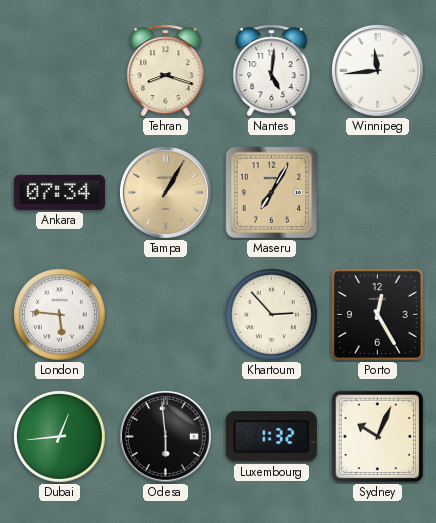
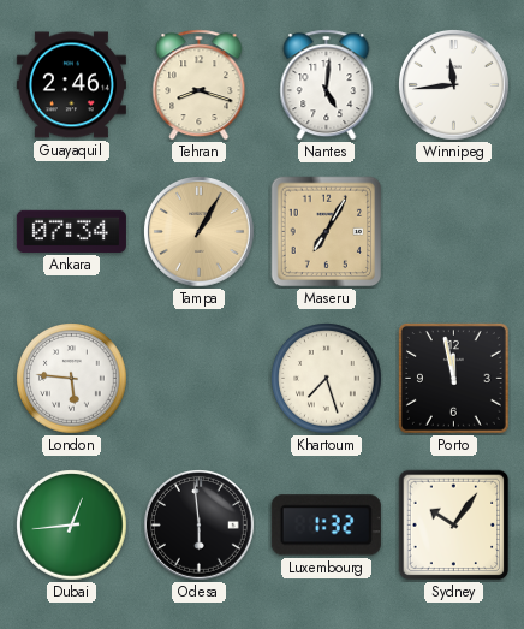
Guayaquil: none -> 2:46
Khartoum: 2:53 -> 7:27
Porto: 12:25 -> 11:58
Sydney: 10:04 -> 10:06
